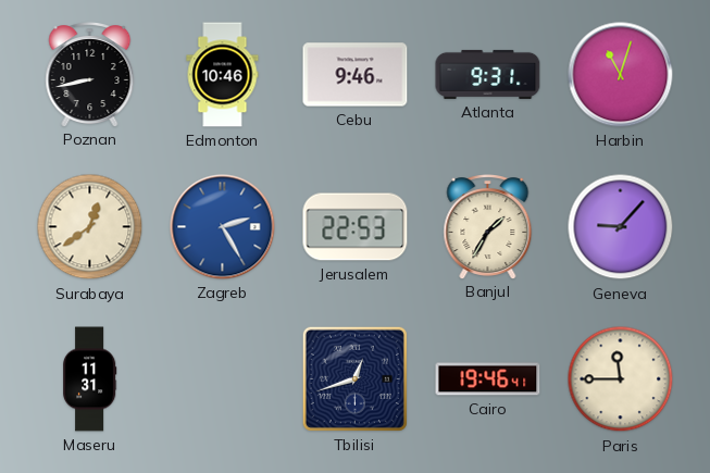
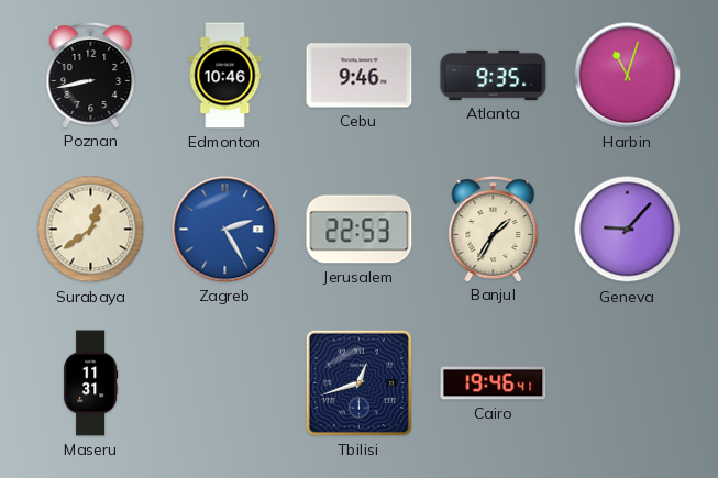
Atlanta: 9:31 -> 9:35
Paris: 11:45 -> none
